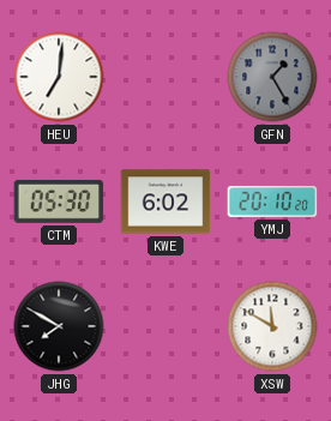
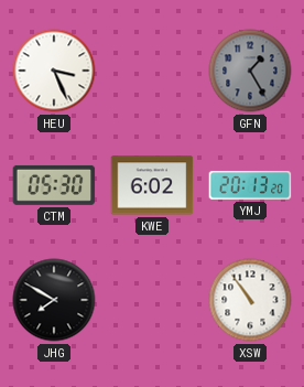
HEU: 7:01 -> 3:26
YMJ: 20:10 -> 20:13
XSW: 11:50 -> 10:54
